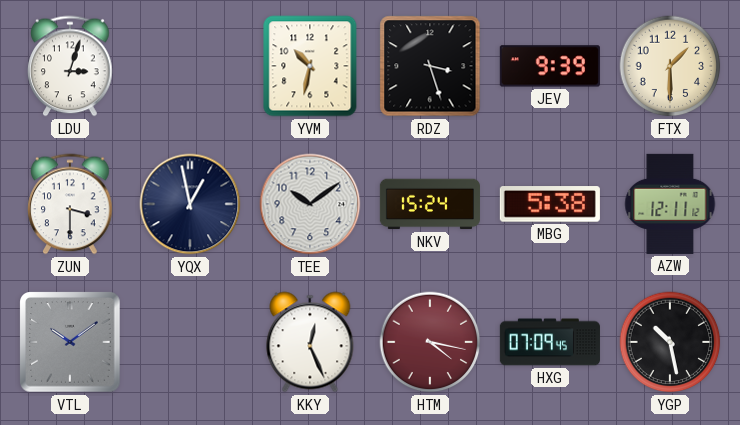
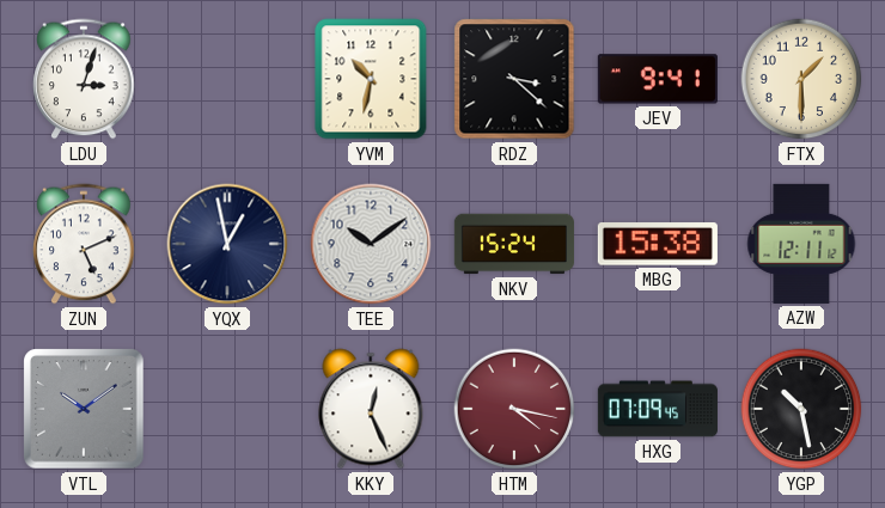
RDZ: 3:27 -> 3:22
JEV: 9:39 -> 9:41
ZUN: 3:30 -> 5:11
MBG: 5:38 -> 15:38
